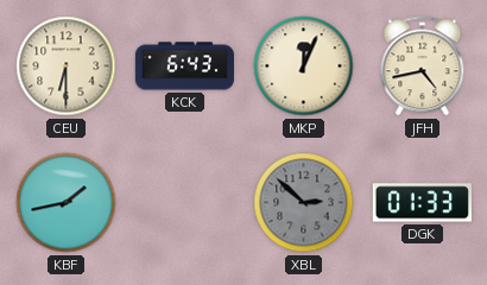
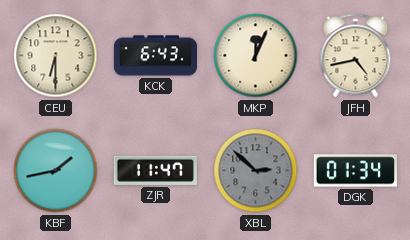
ZJR: none -> 11:47
DGK: 01:33 -> 01:34
